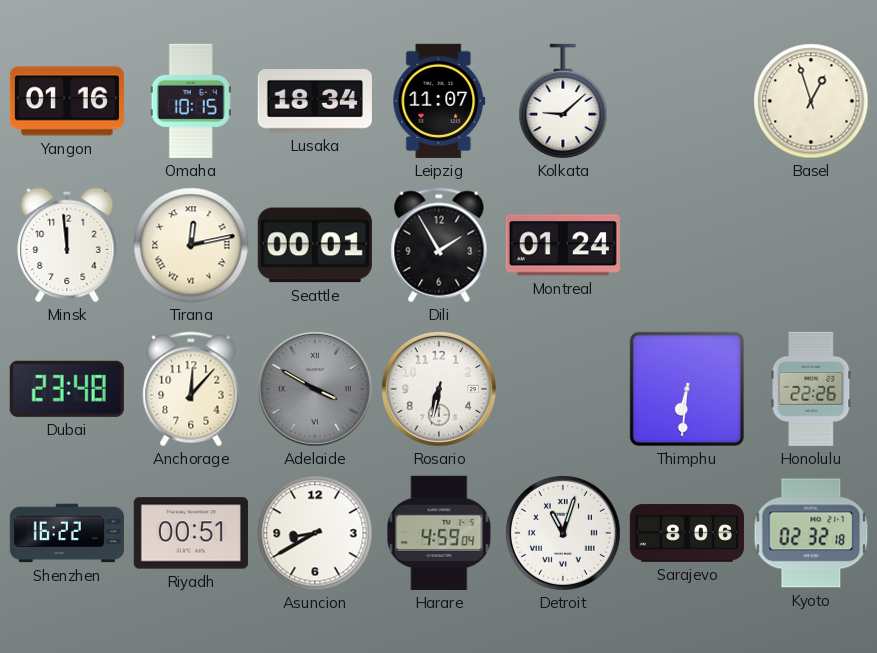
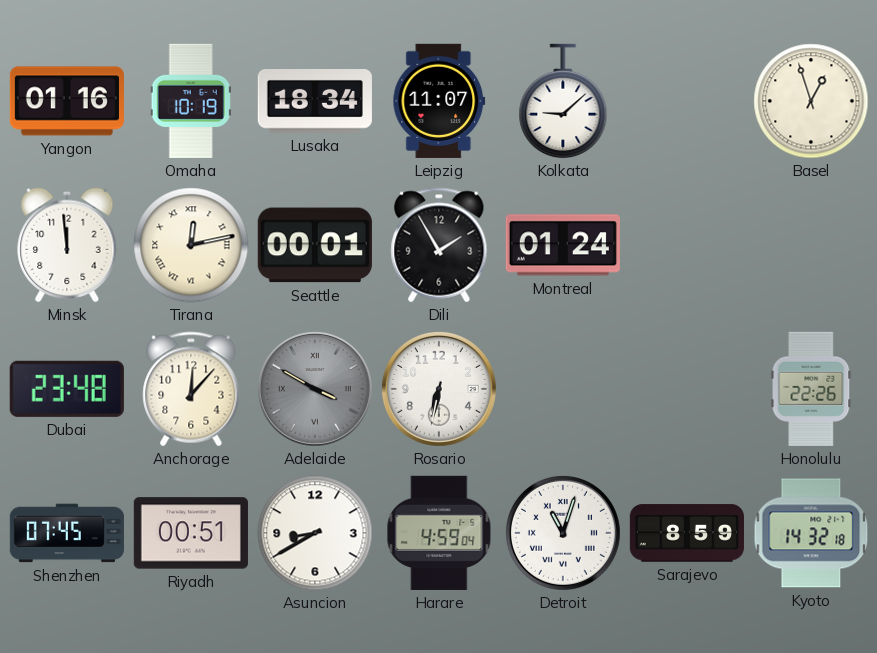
Omaha: 10:15 -> 10:19
Thimphu: 6:31 -> none
Shenzhen: 16:22 -> 07:45
Sarajevo: 8:06 -> 8:59
Kyoto: 02:32 -> 14:32
